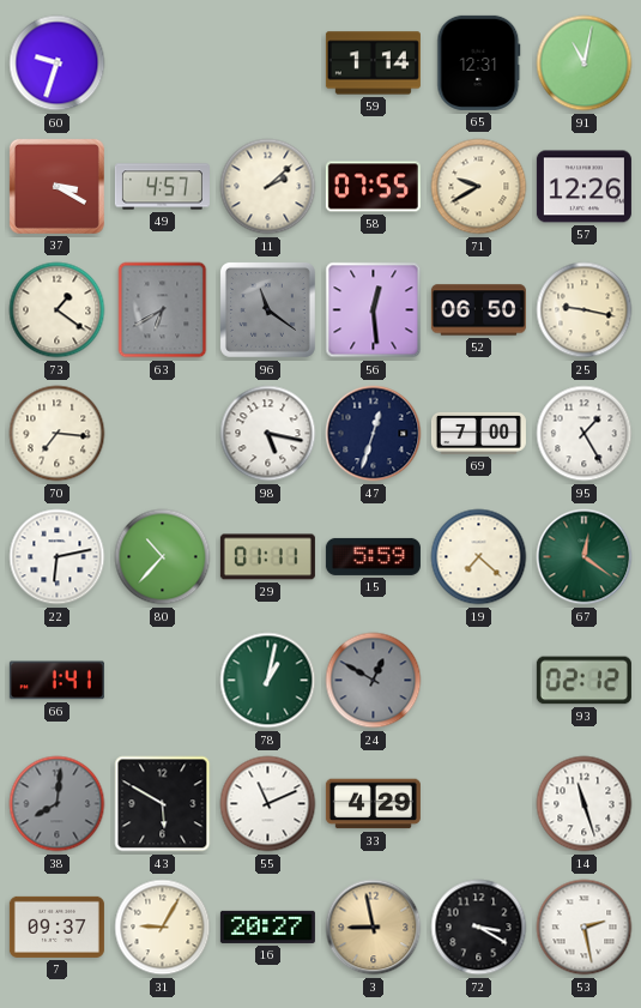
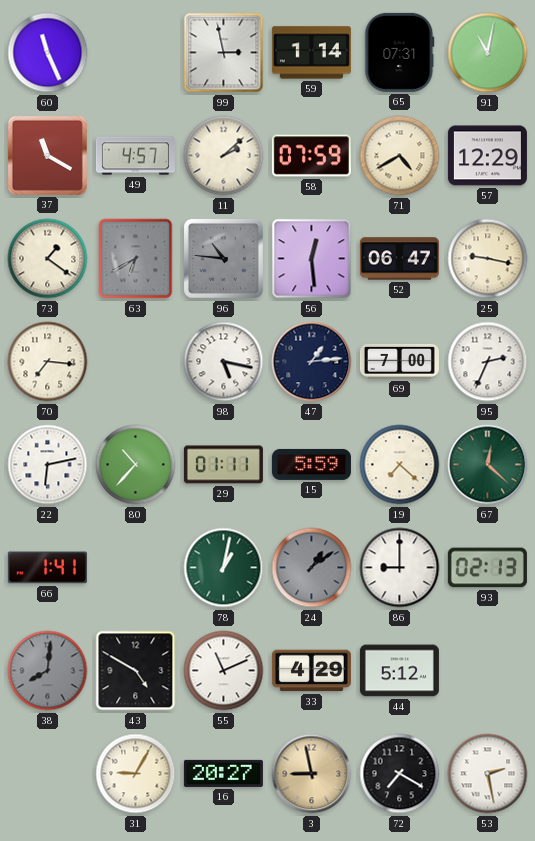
60: 9:33 -> 11:26
99: none -> 2:58
65: 12:31 -> 07:31
37: 3:20 -> 11:20
58: 07:55 -> 07:59
71: 9:40 -> 4:40
57: 12:26 -> 12:29
96: 11:21 -> 10:46
52: 06:50 -> 06:47
47: 12:33 -> 1:14
95: 1:25 -> 2:34
67: 12:21 -> 12:22
24: 12:50 -> 1:09
86: none -> 9:00
93: 02:12 -> 02:13
43: 5:50 -> 4:50
44: none -> 5:12
14: 11:27 -> none
7: 09:37 -> none
72: 3:20 -> 7:20
